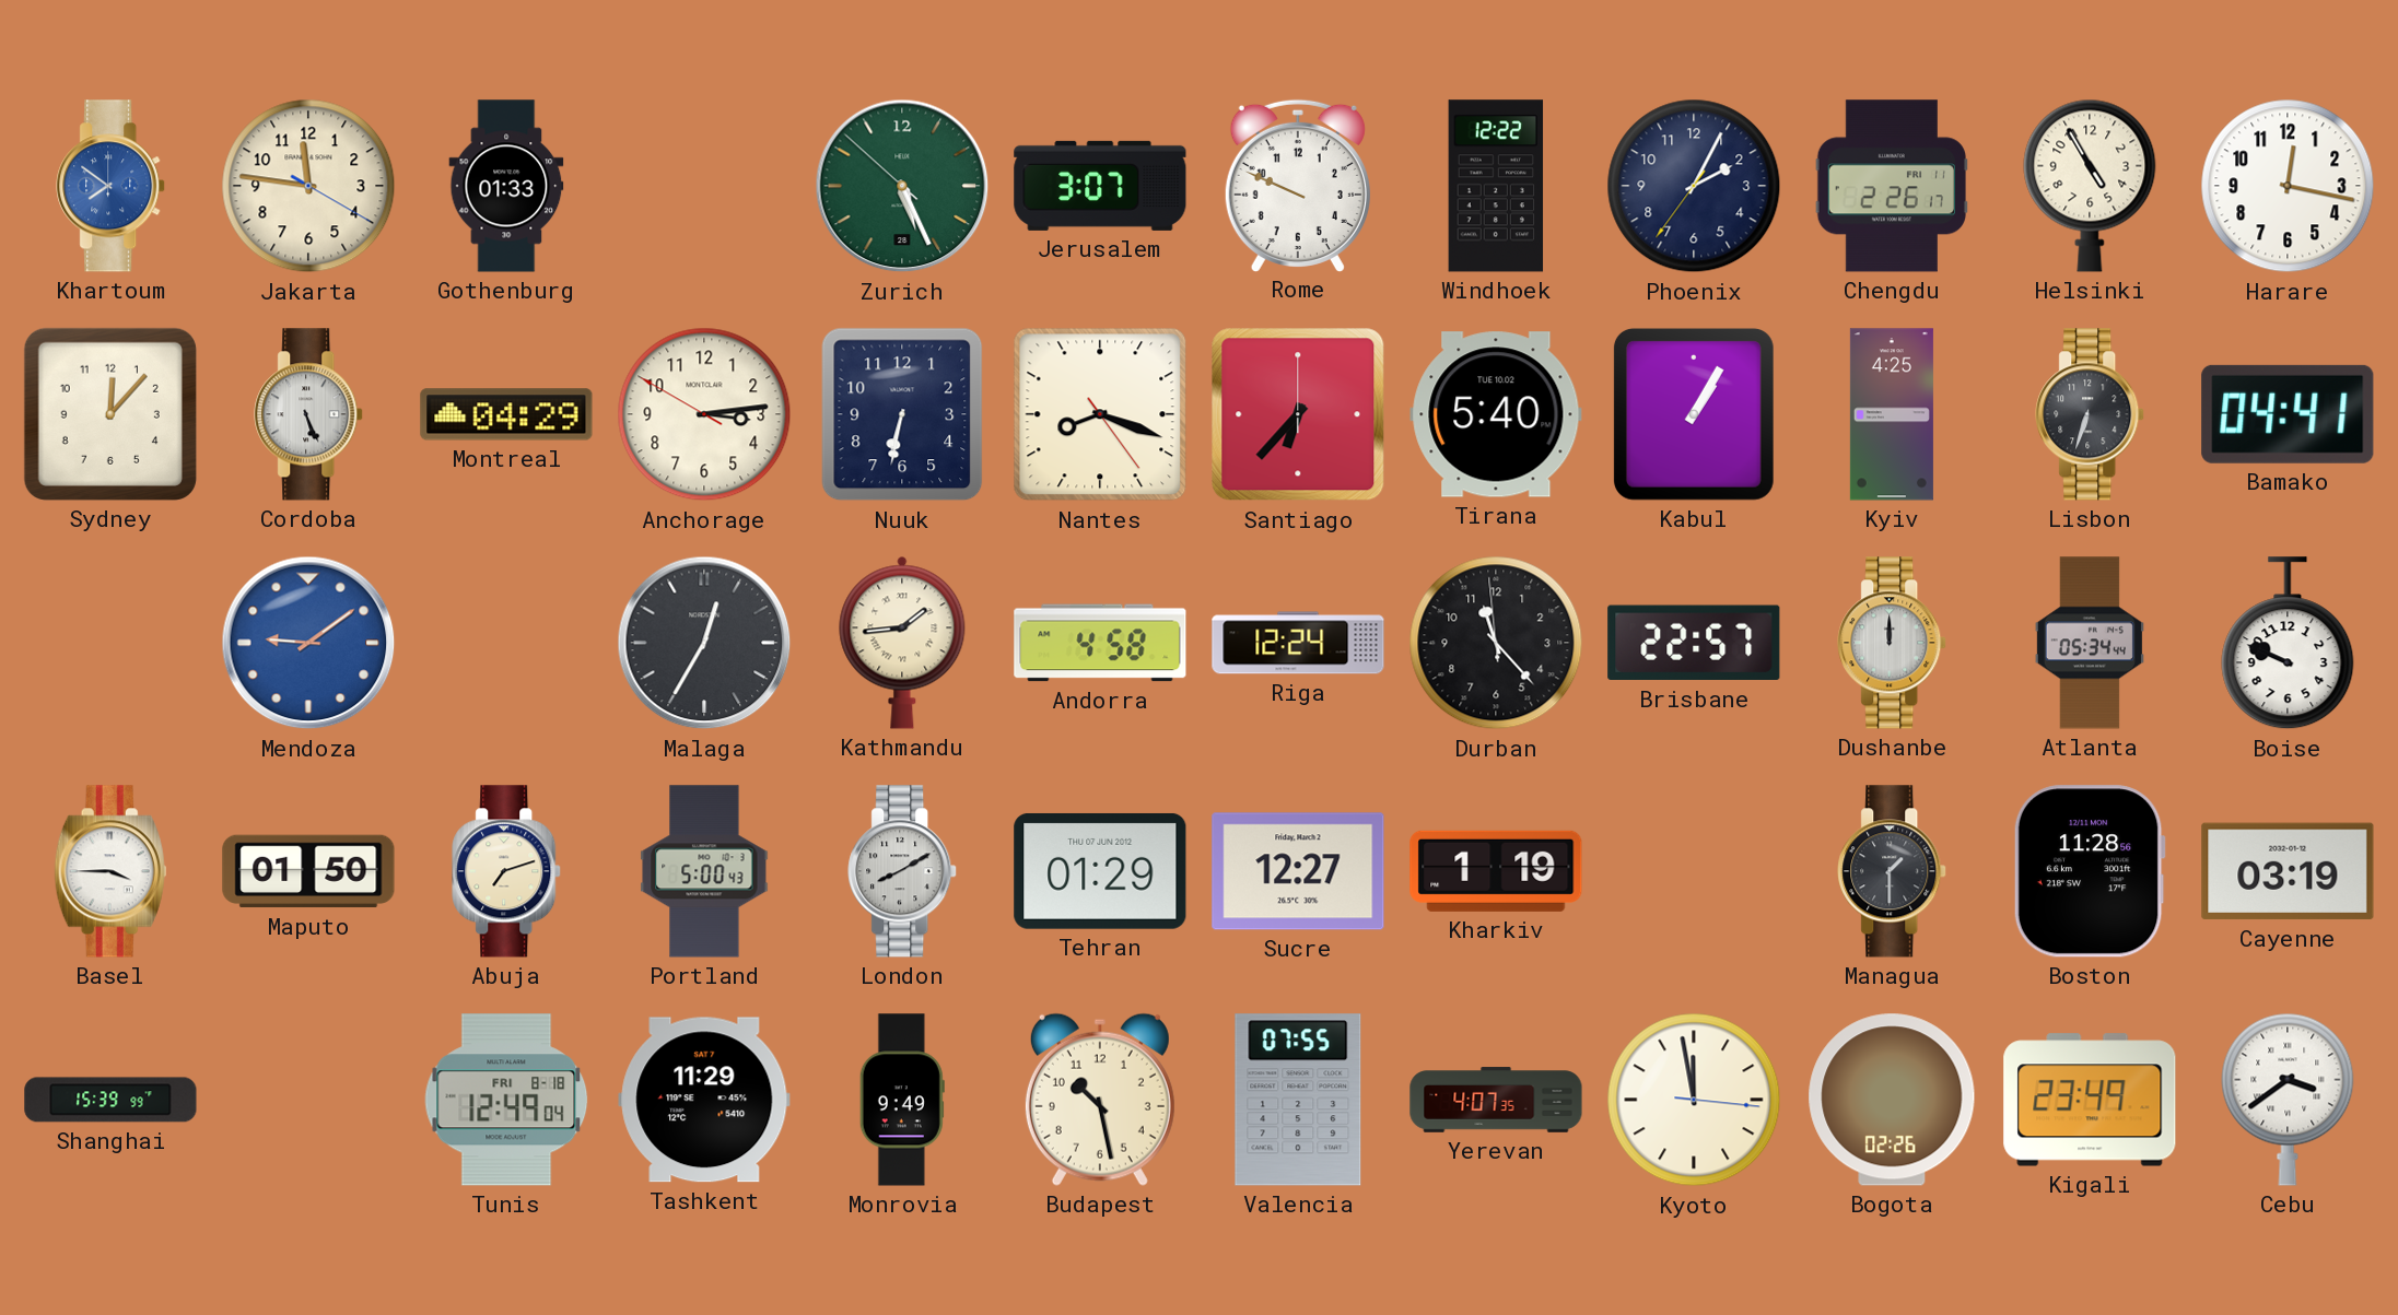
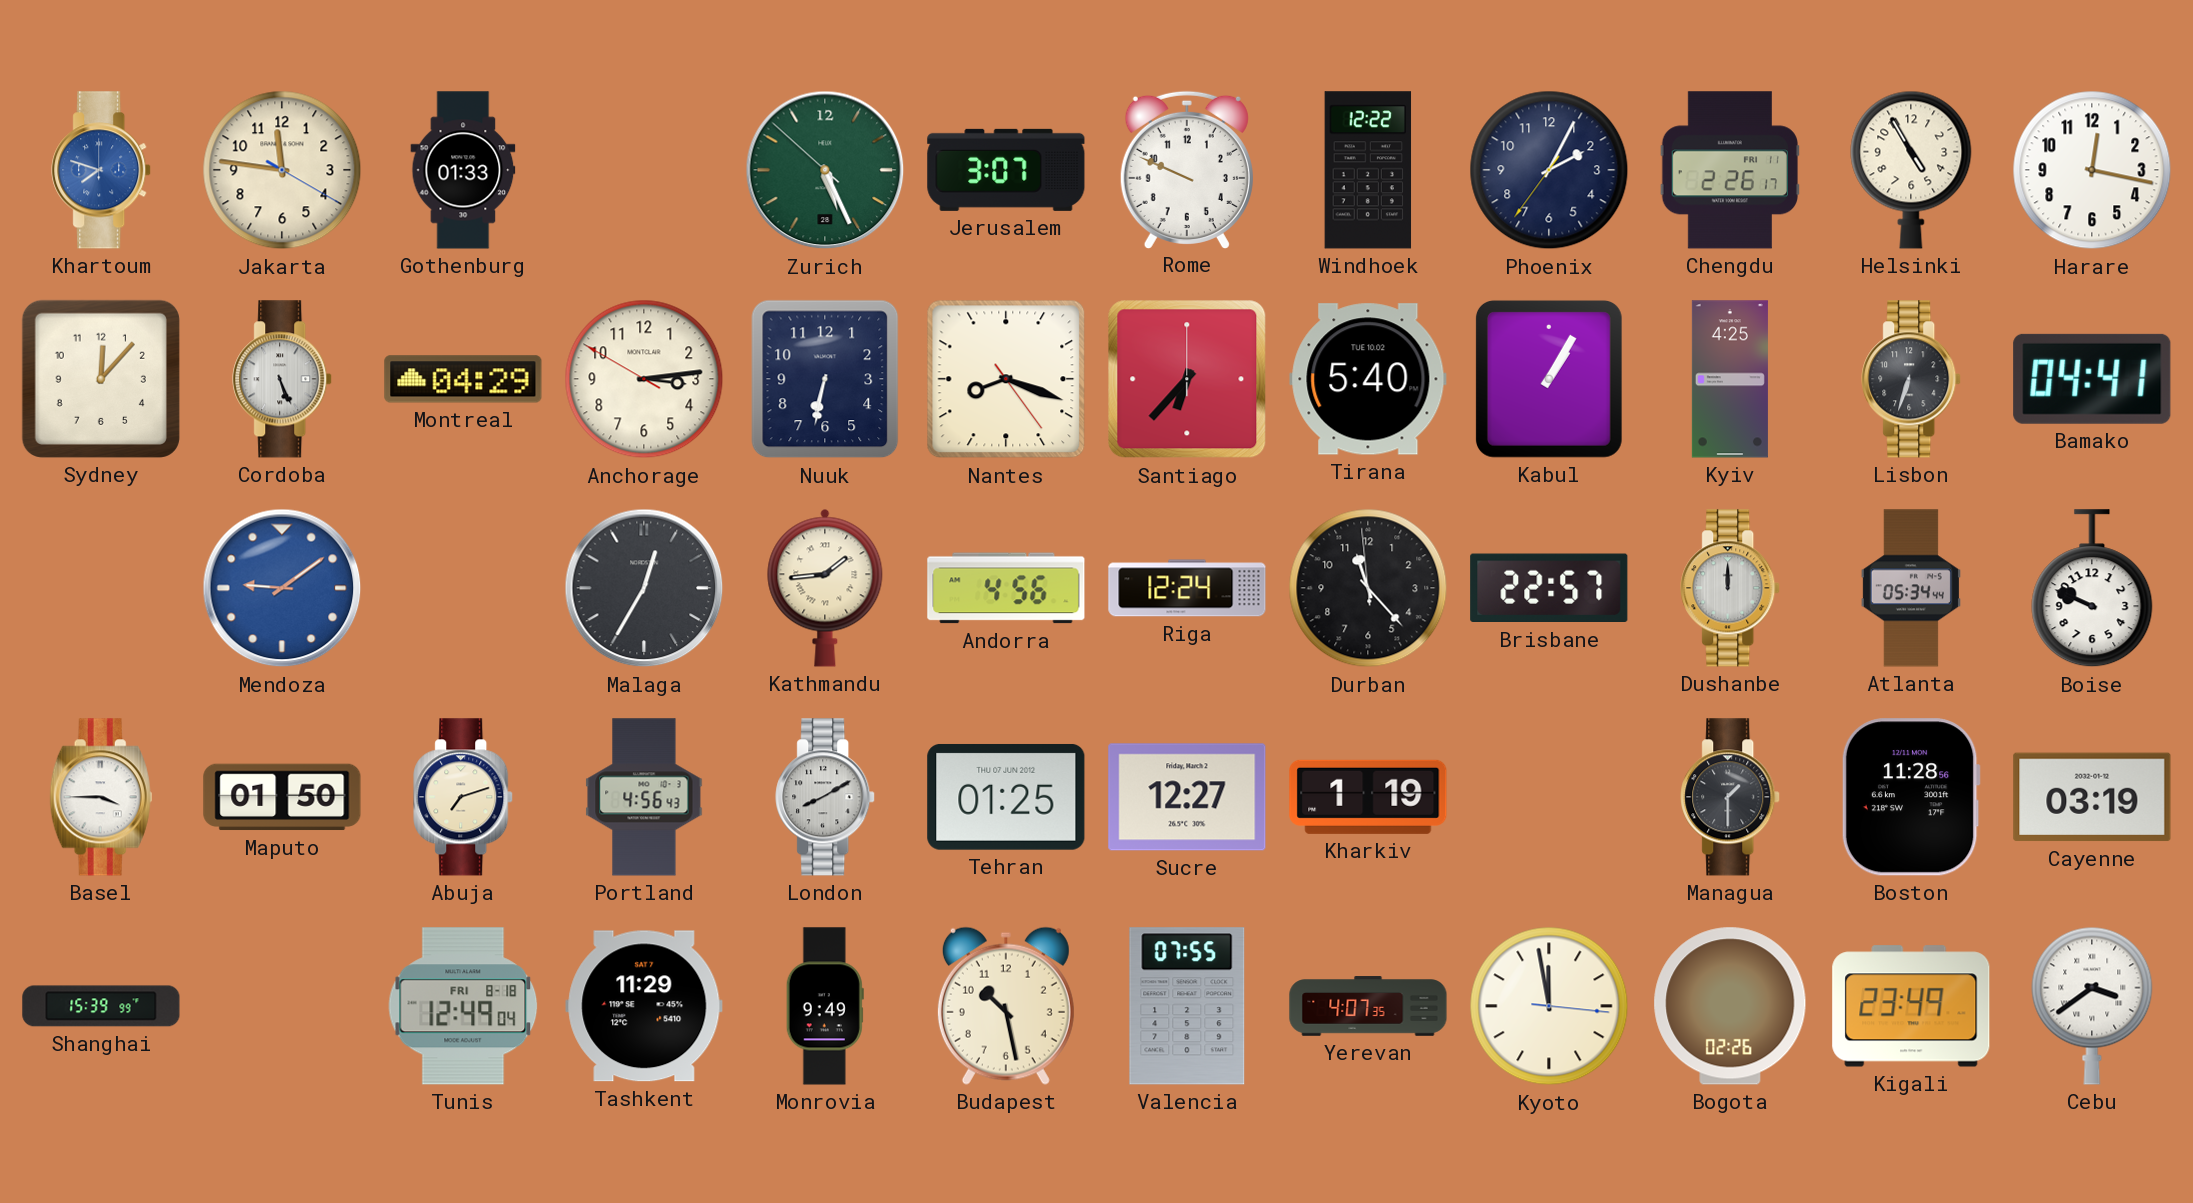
Khartoum: 7:51 -> 7:48
Andorra: 4:58 -> 4:56
Portland: 5:00 -> 4:56
Tehran: 01:29 -> 01:25
